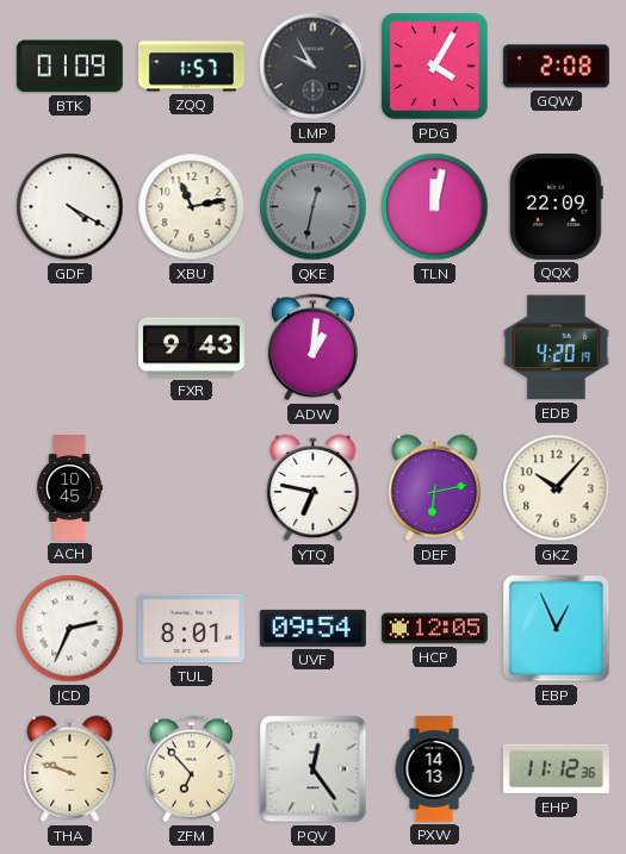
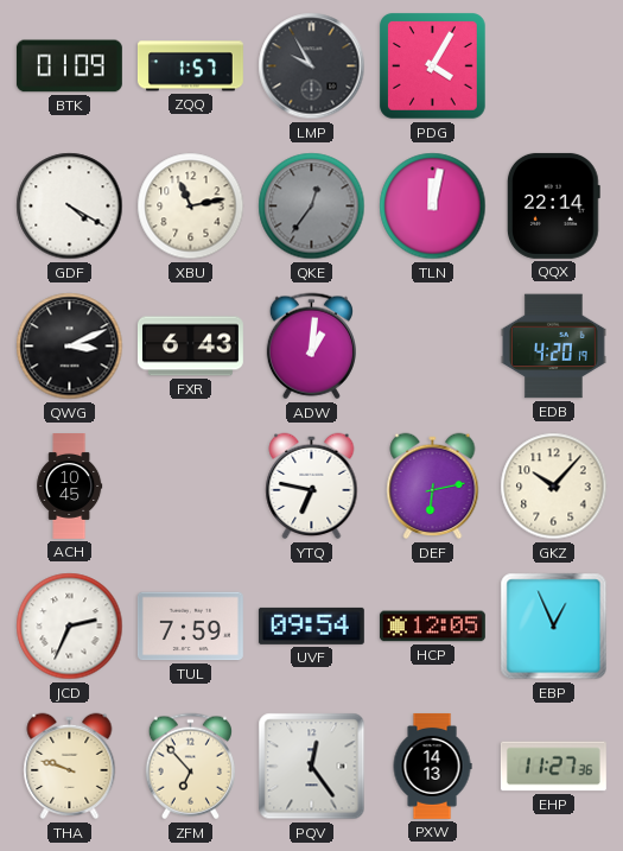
GQW: 2:08 -> none
QKE: 12:32 -> 12:36
QQX: 22:09 -> 22:14
QWG: none -> 3:11
FXR: 9:43 -> 6:43
TUL: 8:01 -> 7:59
EHP: 11:12 -> 11:27
